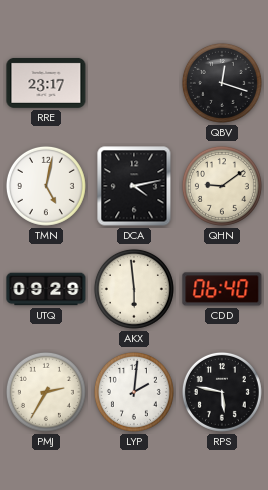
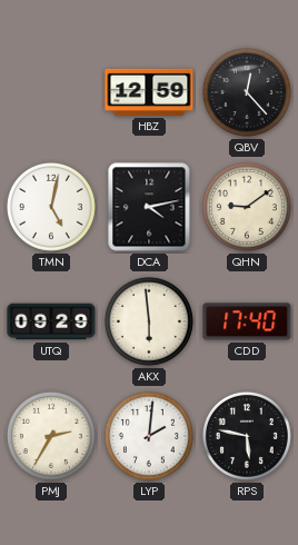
RRE: 23:17 -> none
HBZ: none -> 12:59
QBV: 12:18 -> 12:23
CDD: 06:40 -> 17:40
